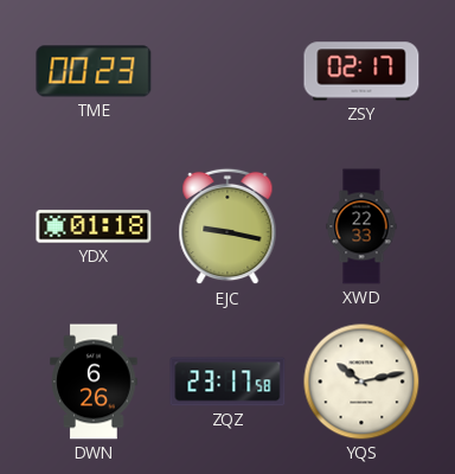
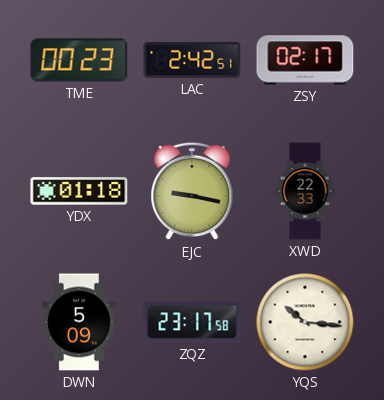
LAC: none -> 2:42
DWN: 6:26 -> 5:09
YQS: 10:13 -> 10:16
